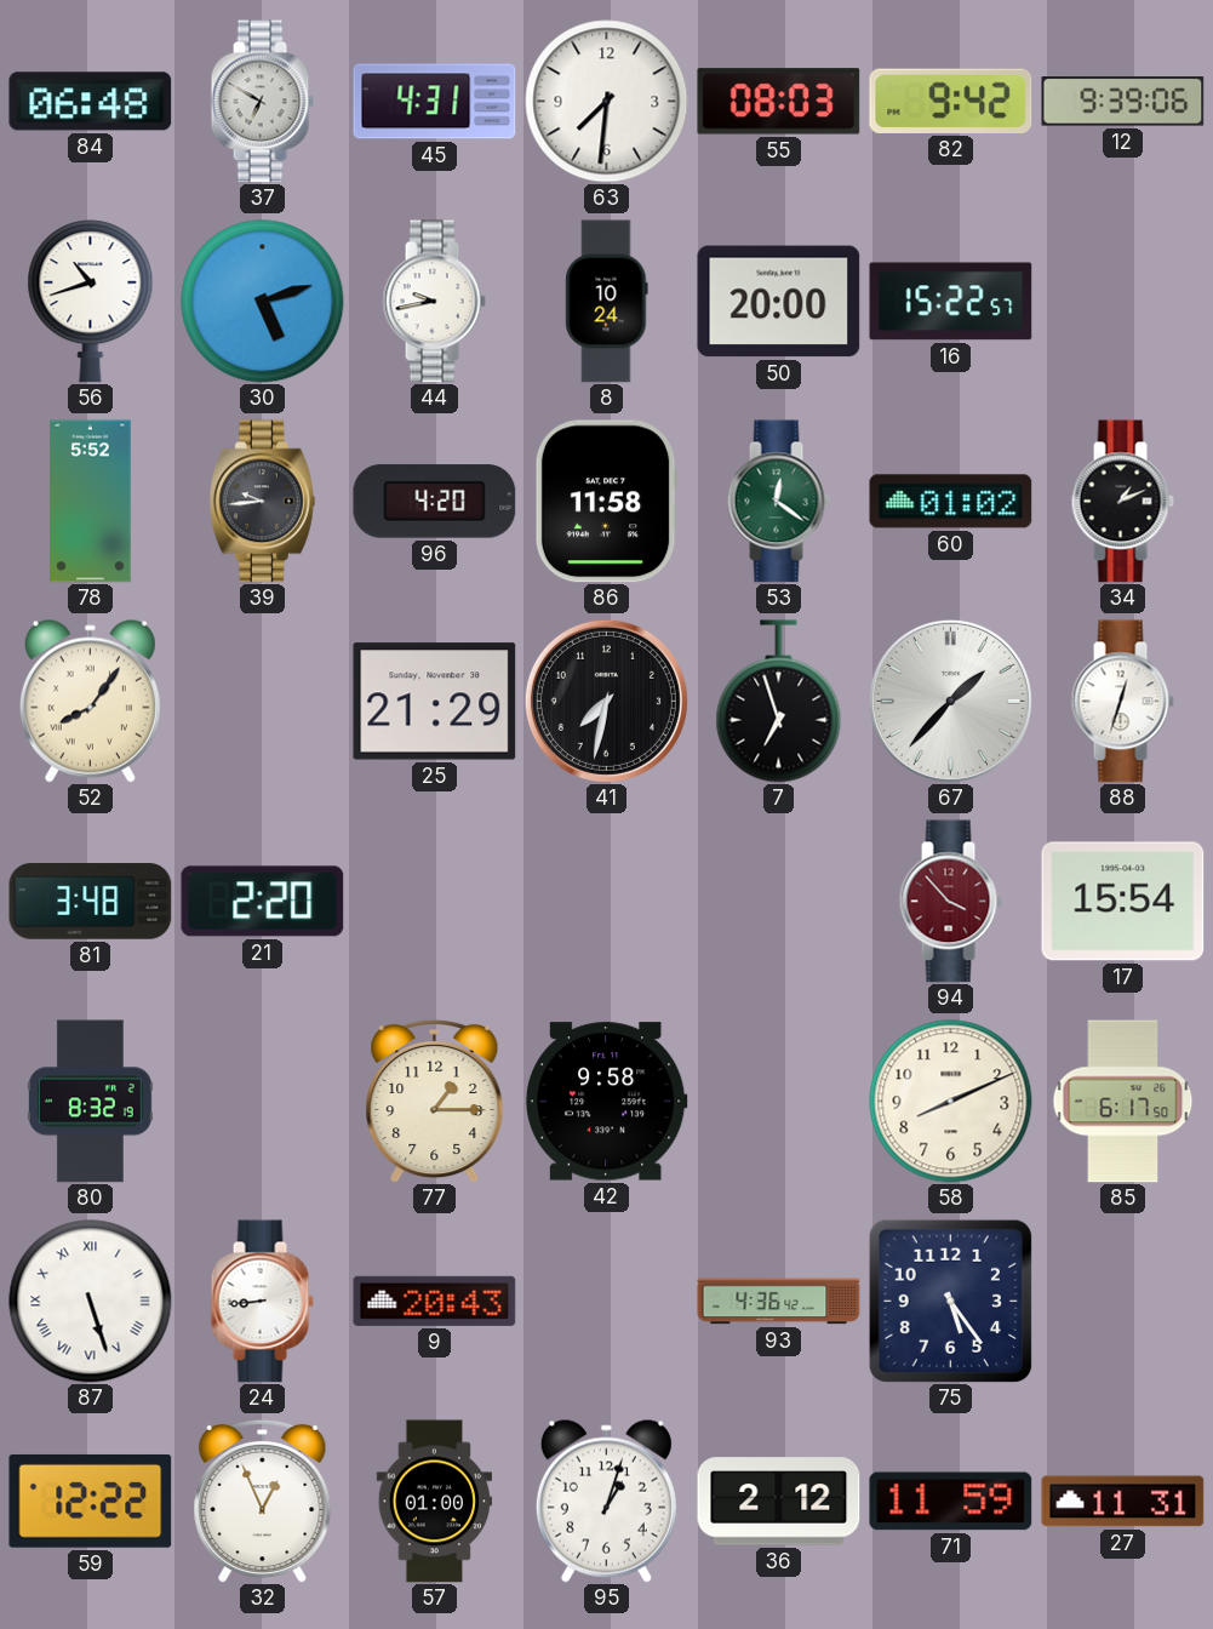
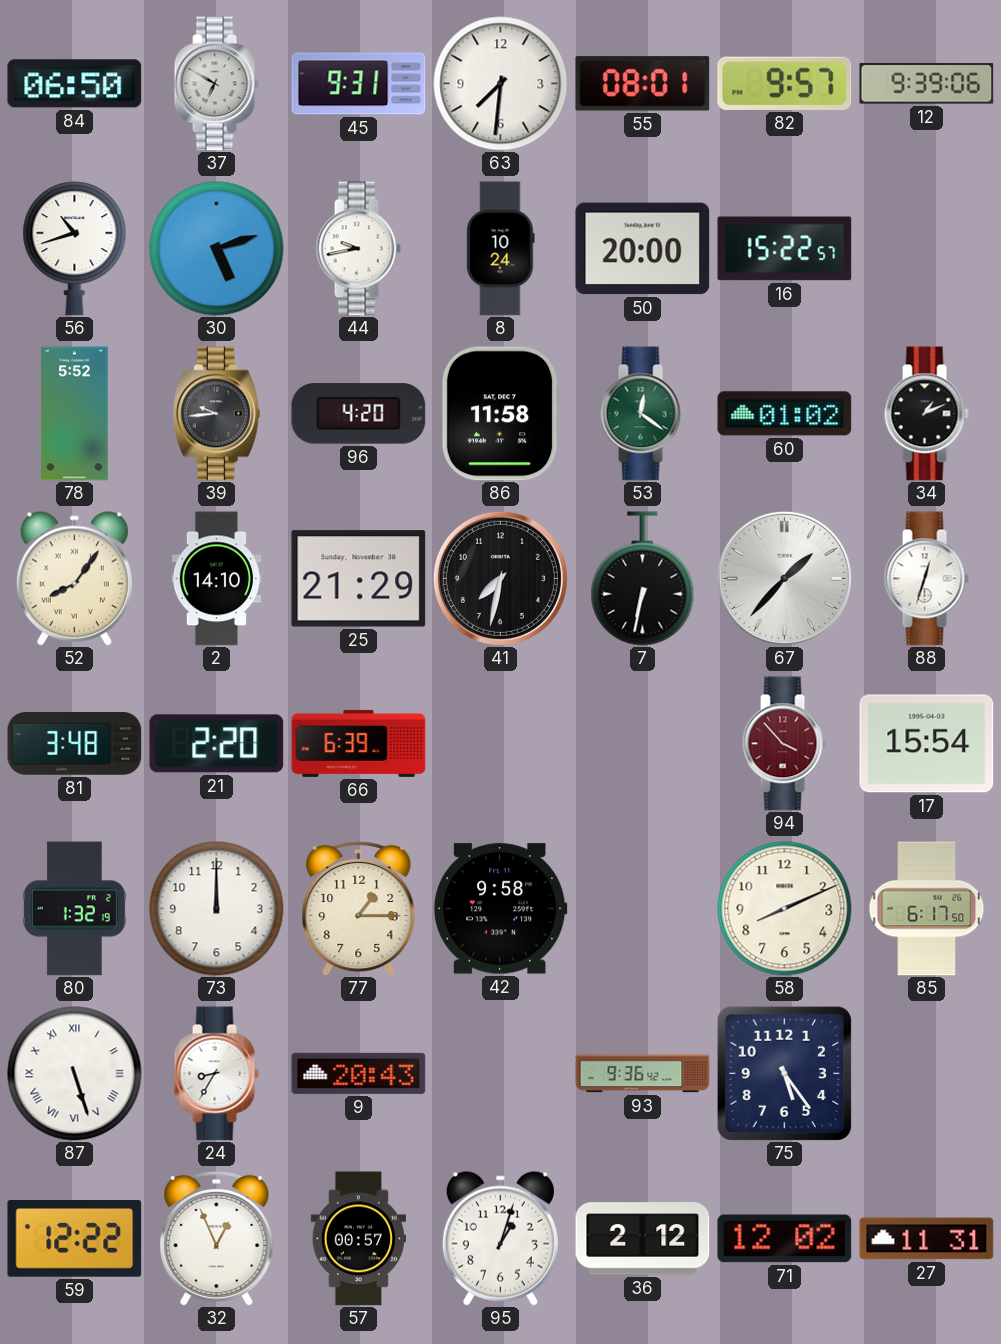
84: 06:48 -> 06:50
45: 4:31 -> 9:31
55: 08:03 -> 08:01
82: 9:42 -> 9:57
2: none -> 14:10
7: 6:57 -> 6:32
66: none -> 6:39
80: 8:32 -> 1:32
73: none -> 12:00
24: 8:44 -> 8:35
93: 4:36 -> 9:36
57: 01:00 -> 00:57
71: 11:59 -> 12:02
